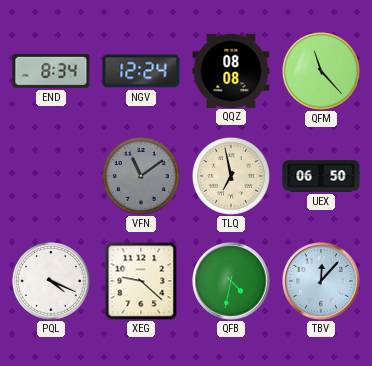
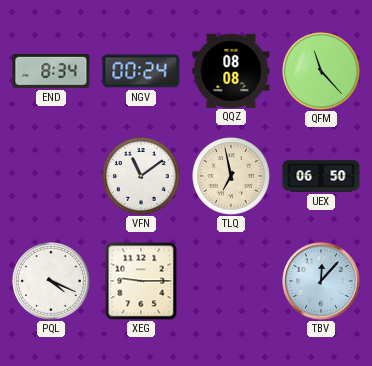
NGV: 12:24 -> 00:24
VFN dial: grey -> white
XEG: 9:22 -> 9:15
QFB: 4:32 -> none
